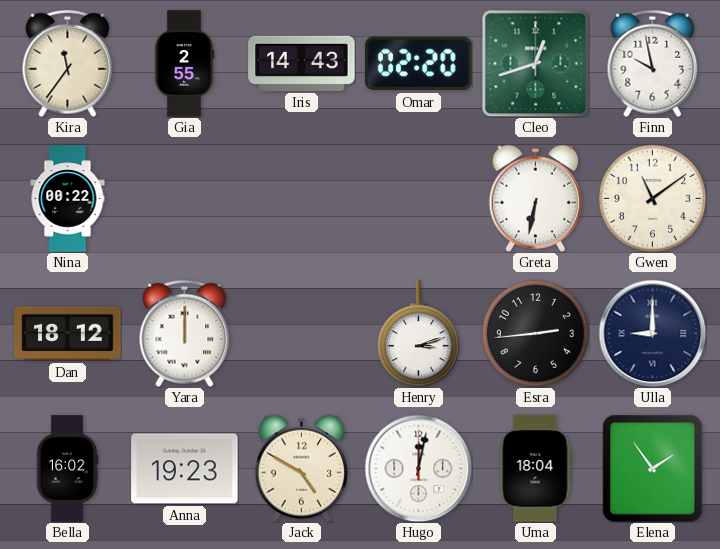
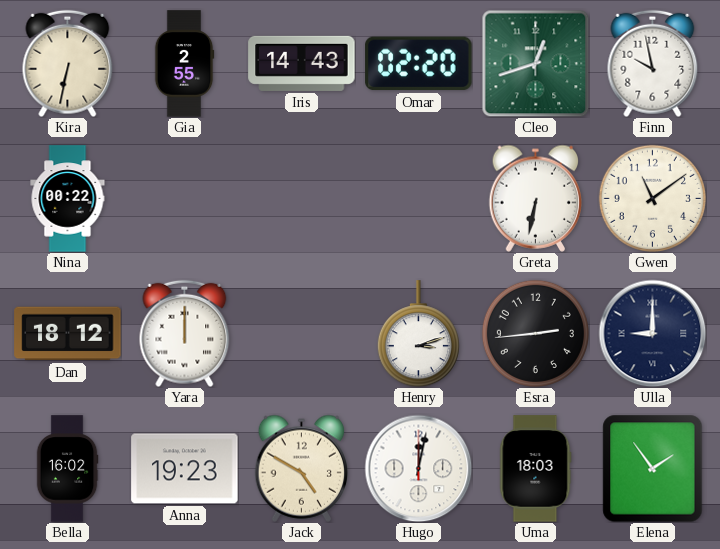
Kira: 11:36 -> 6:32
Uma: 18:04 -> 18:03
